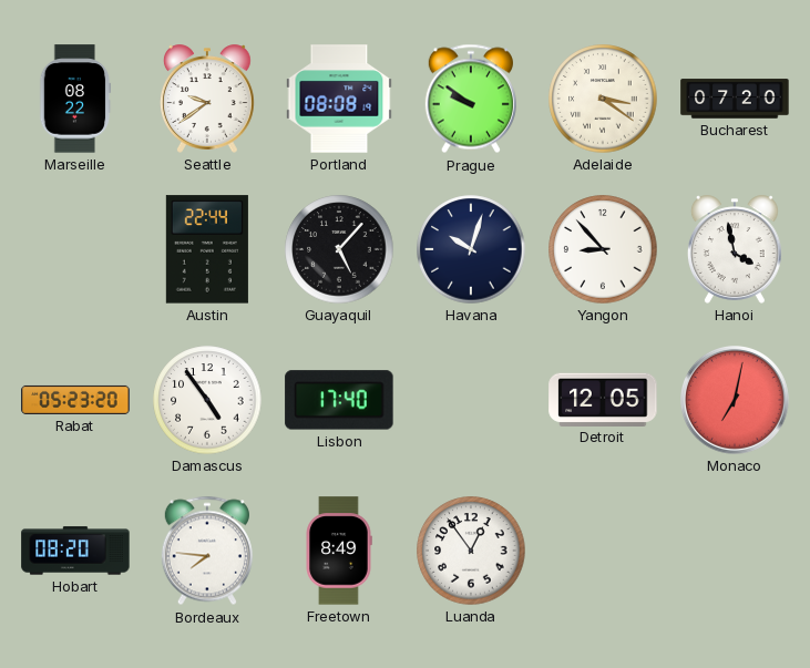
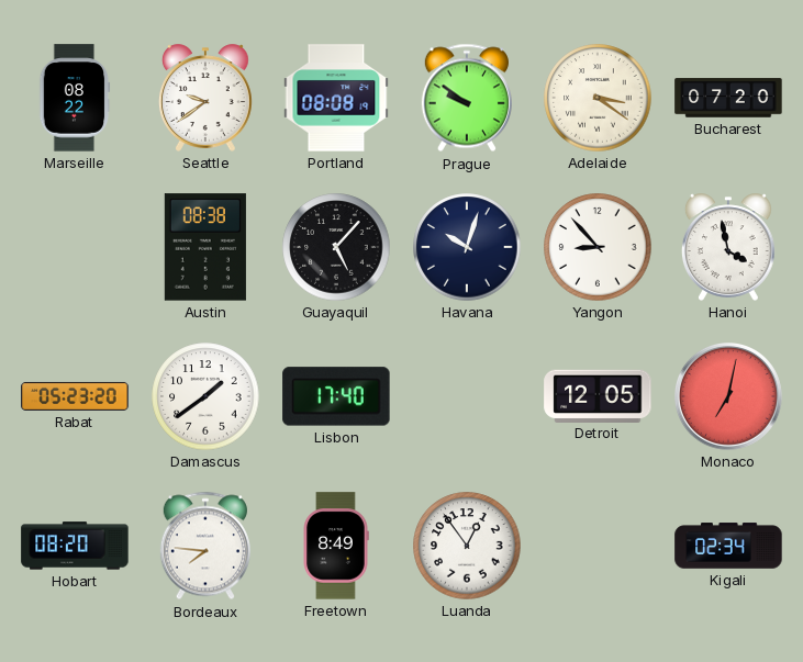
Austin: 22:44 -> 08:38
Damascus: 4:54 -> 1:39
Kigali: none -> 02:34
